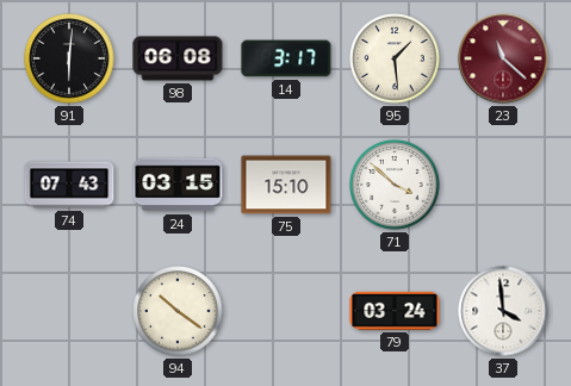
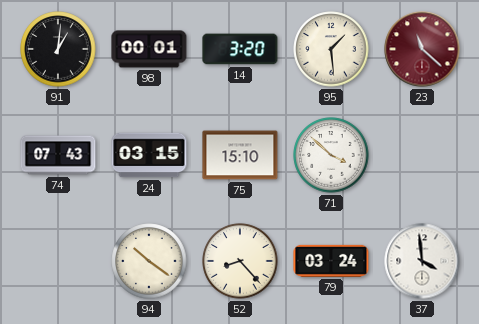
91: 6:01 -> 1:01
98: 06:08 -> 00:01
14: 3:17 -> 3:20
52: none -> 8:23
